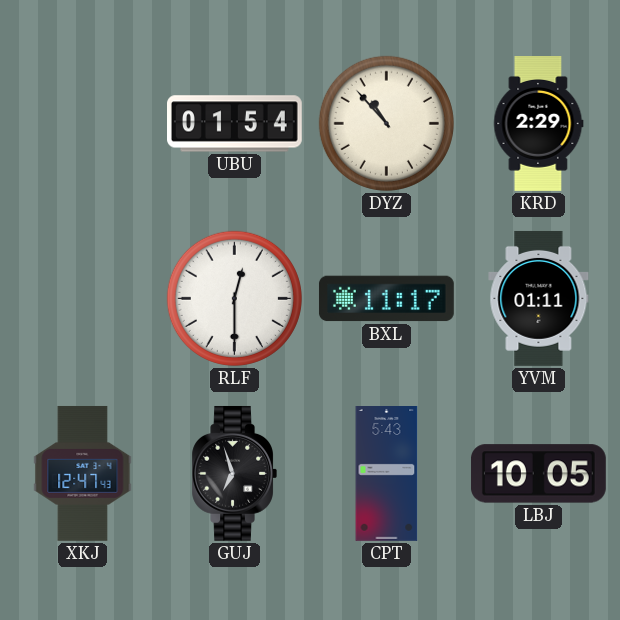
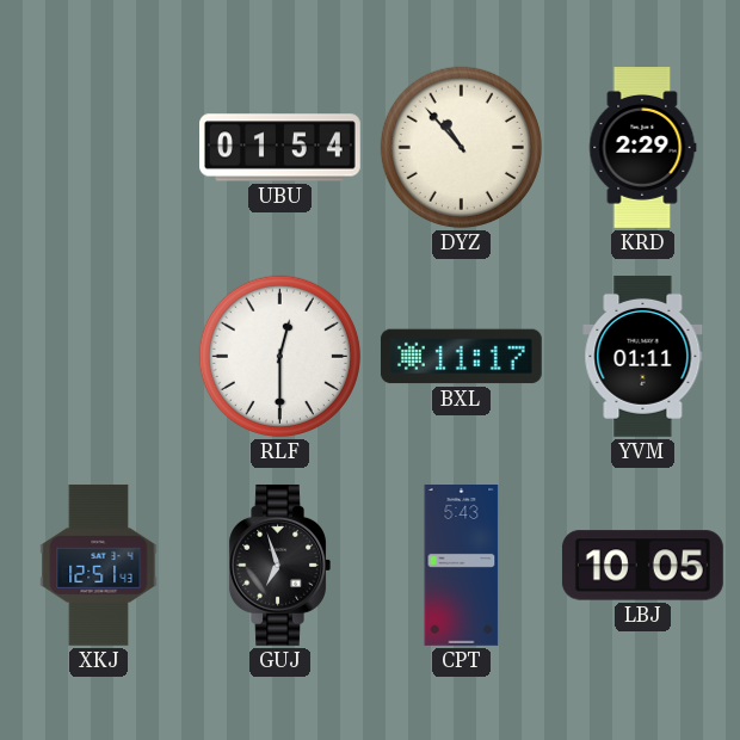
XKJ: 12:47 -> 12:51
